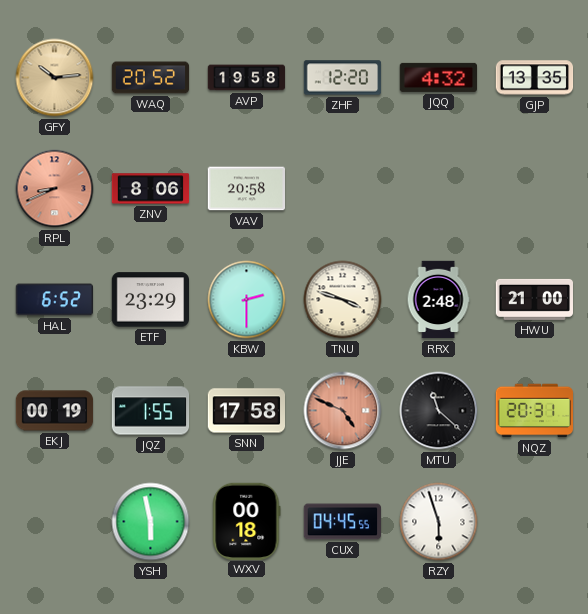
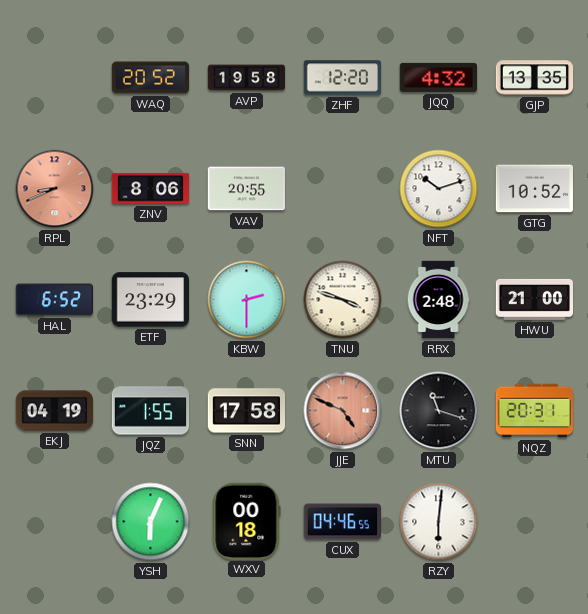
GFY: 10:14 -> none
VAV: 20:58 -> 20:55
NFT: none -> 10:12
GTG: none -> 10:52
EKJ: 00:19 -> 04:19
MTU: 11:22 -> 11:18
YSH: 5:58 -> 6:04
CUX: 04:45 -> 04:46
RZY: 5:57 -> 6:01
